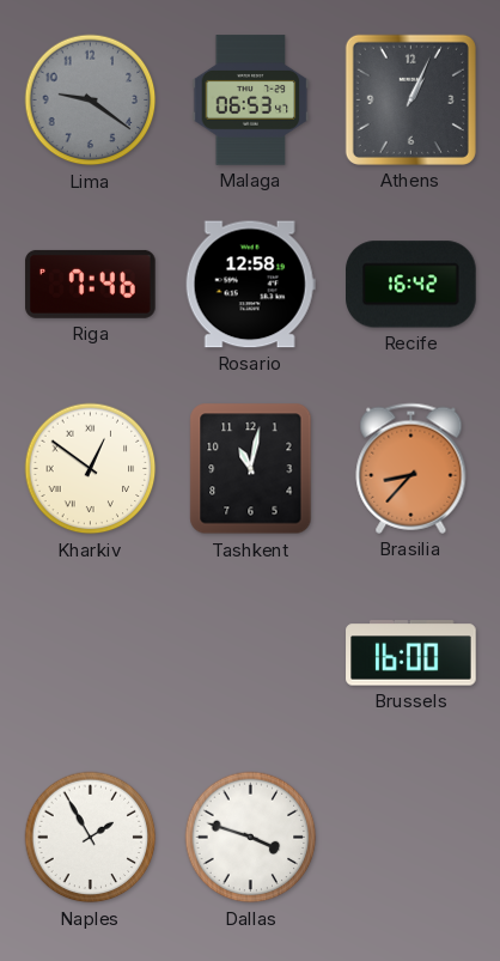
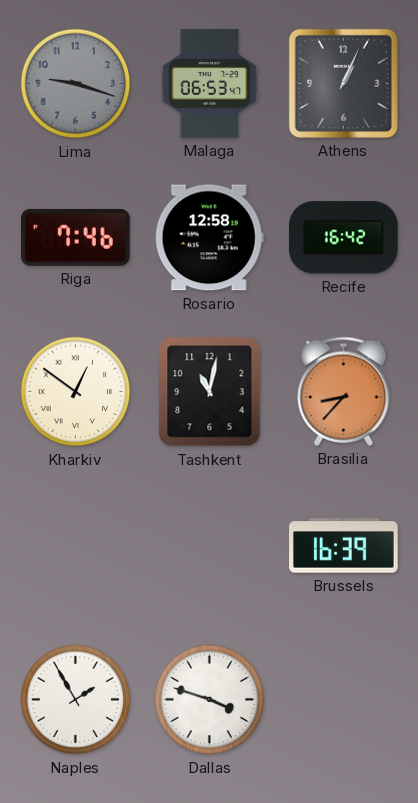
Lima: 9:21 -> 9:18
Brussels: 16:00 -> 16:39
